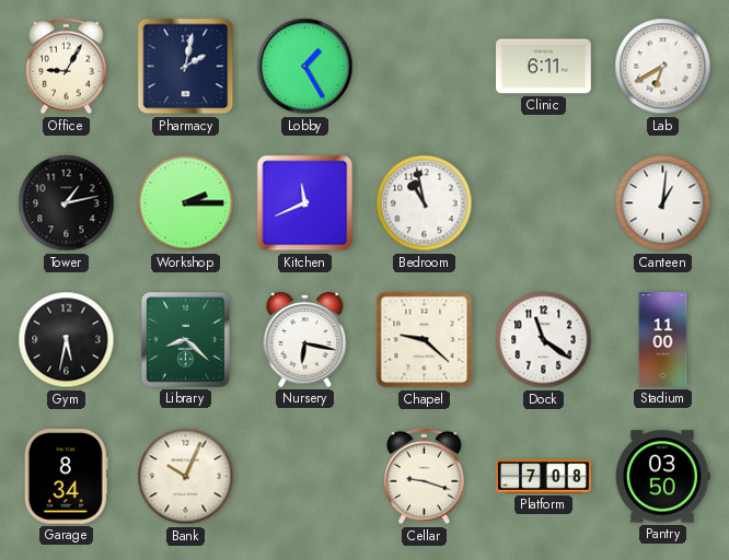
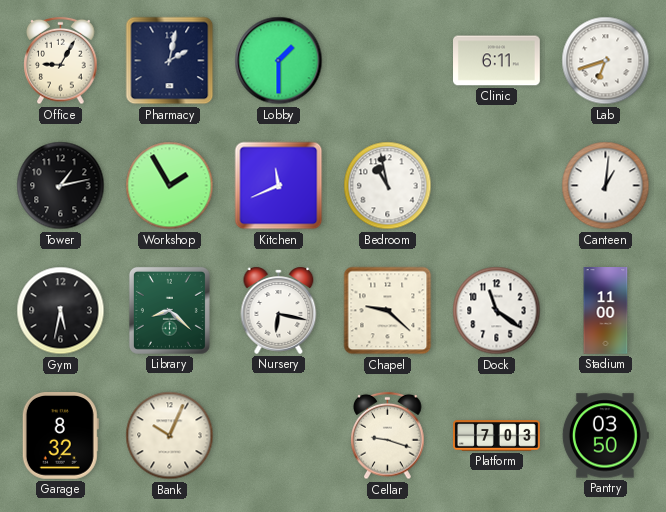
Lobby: 1:25 -> 1:30
Lab: 6:40 -> 6:42
Workshop: 2:15 -> 1:55
Garage: 8:34 -> 8:32
Platform: 7:08 -> 7:03
